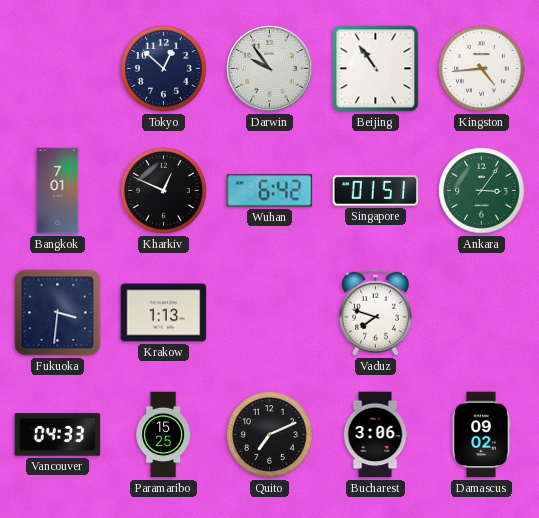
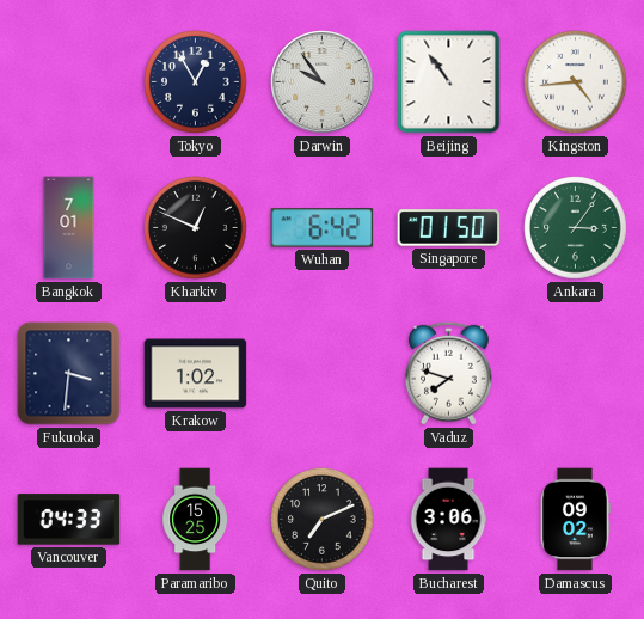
Tokyo: 12:52 -> 12:55
Singapore: 01:51 -> 01:50
Krakow: 1:13 -> 1:02
